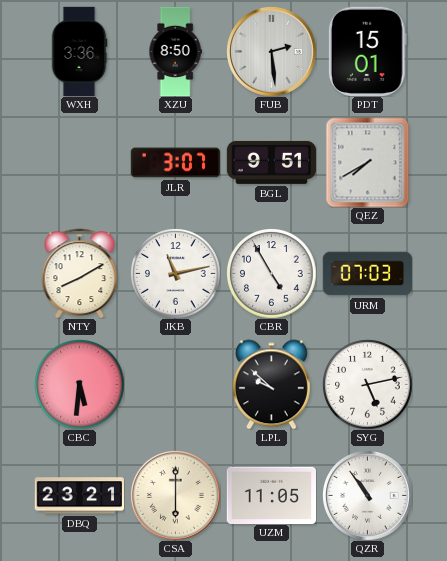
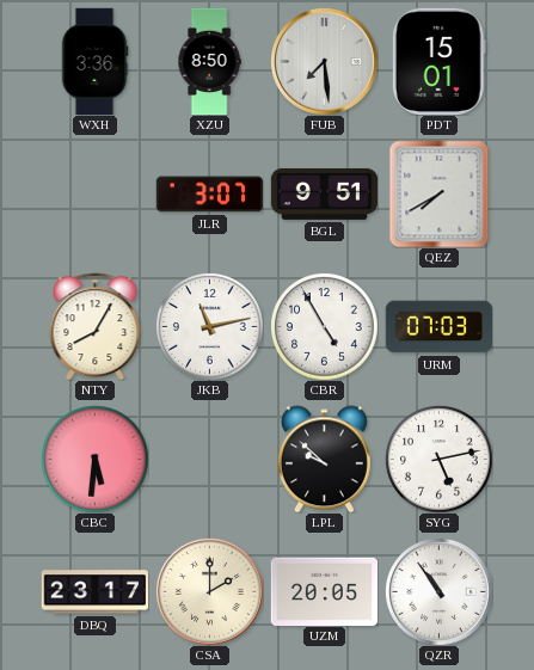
FUB: 2:29 -> 7:29
NTY: 8:10 -> 8:05
DBQ: 23:21 -> 23:17
CSA: 6:00 -> 2:00
UZM: 11:05 -> 20:05
